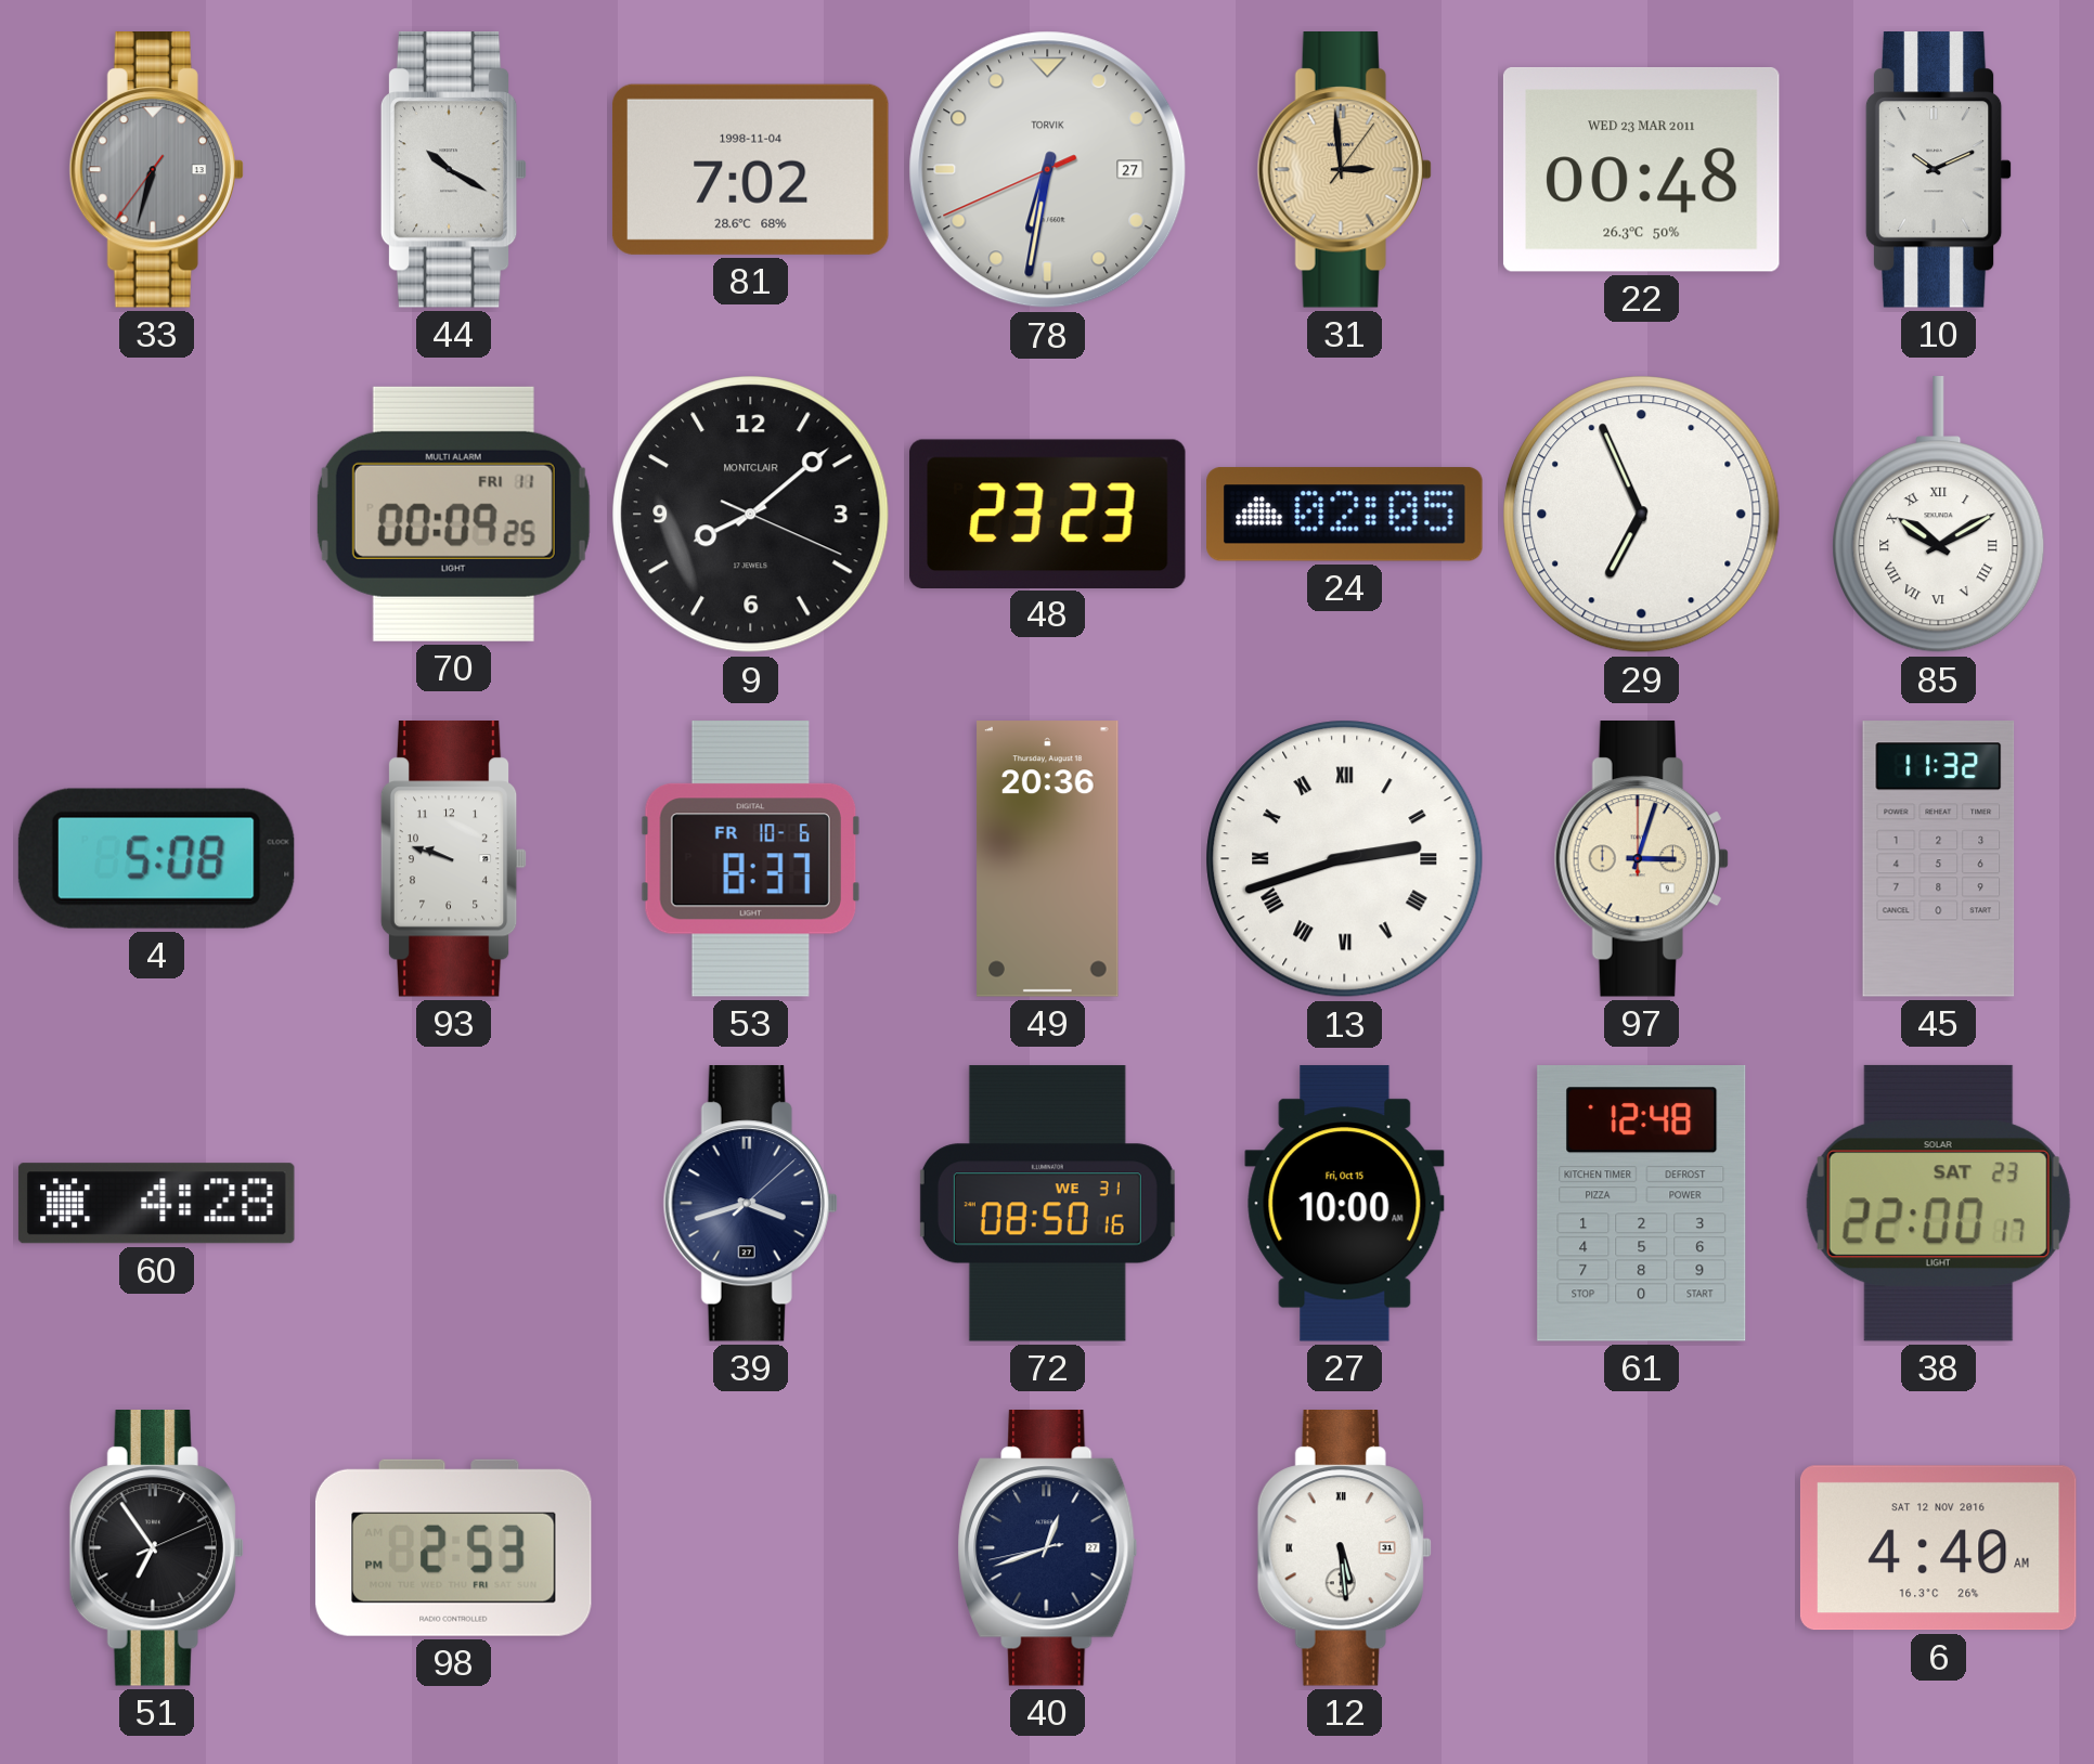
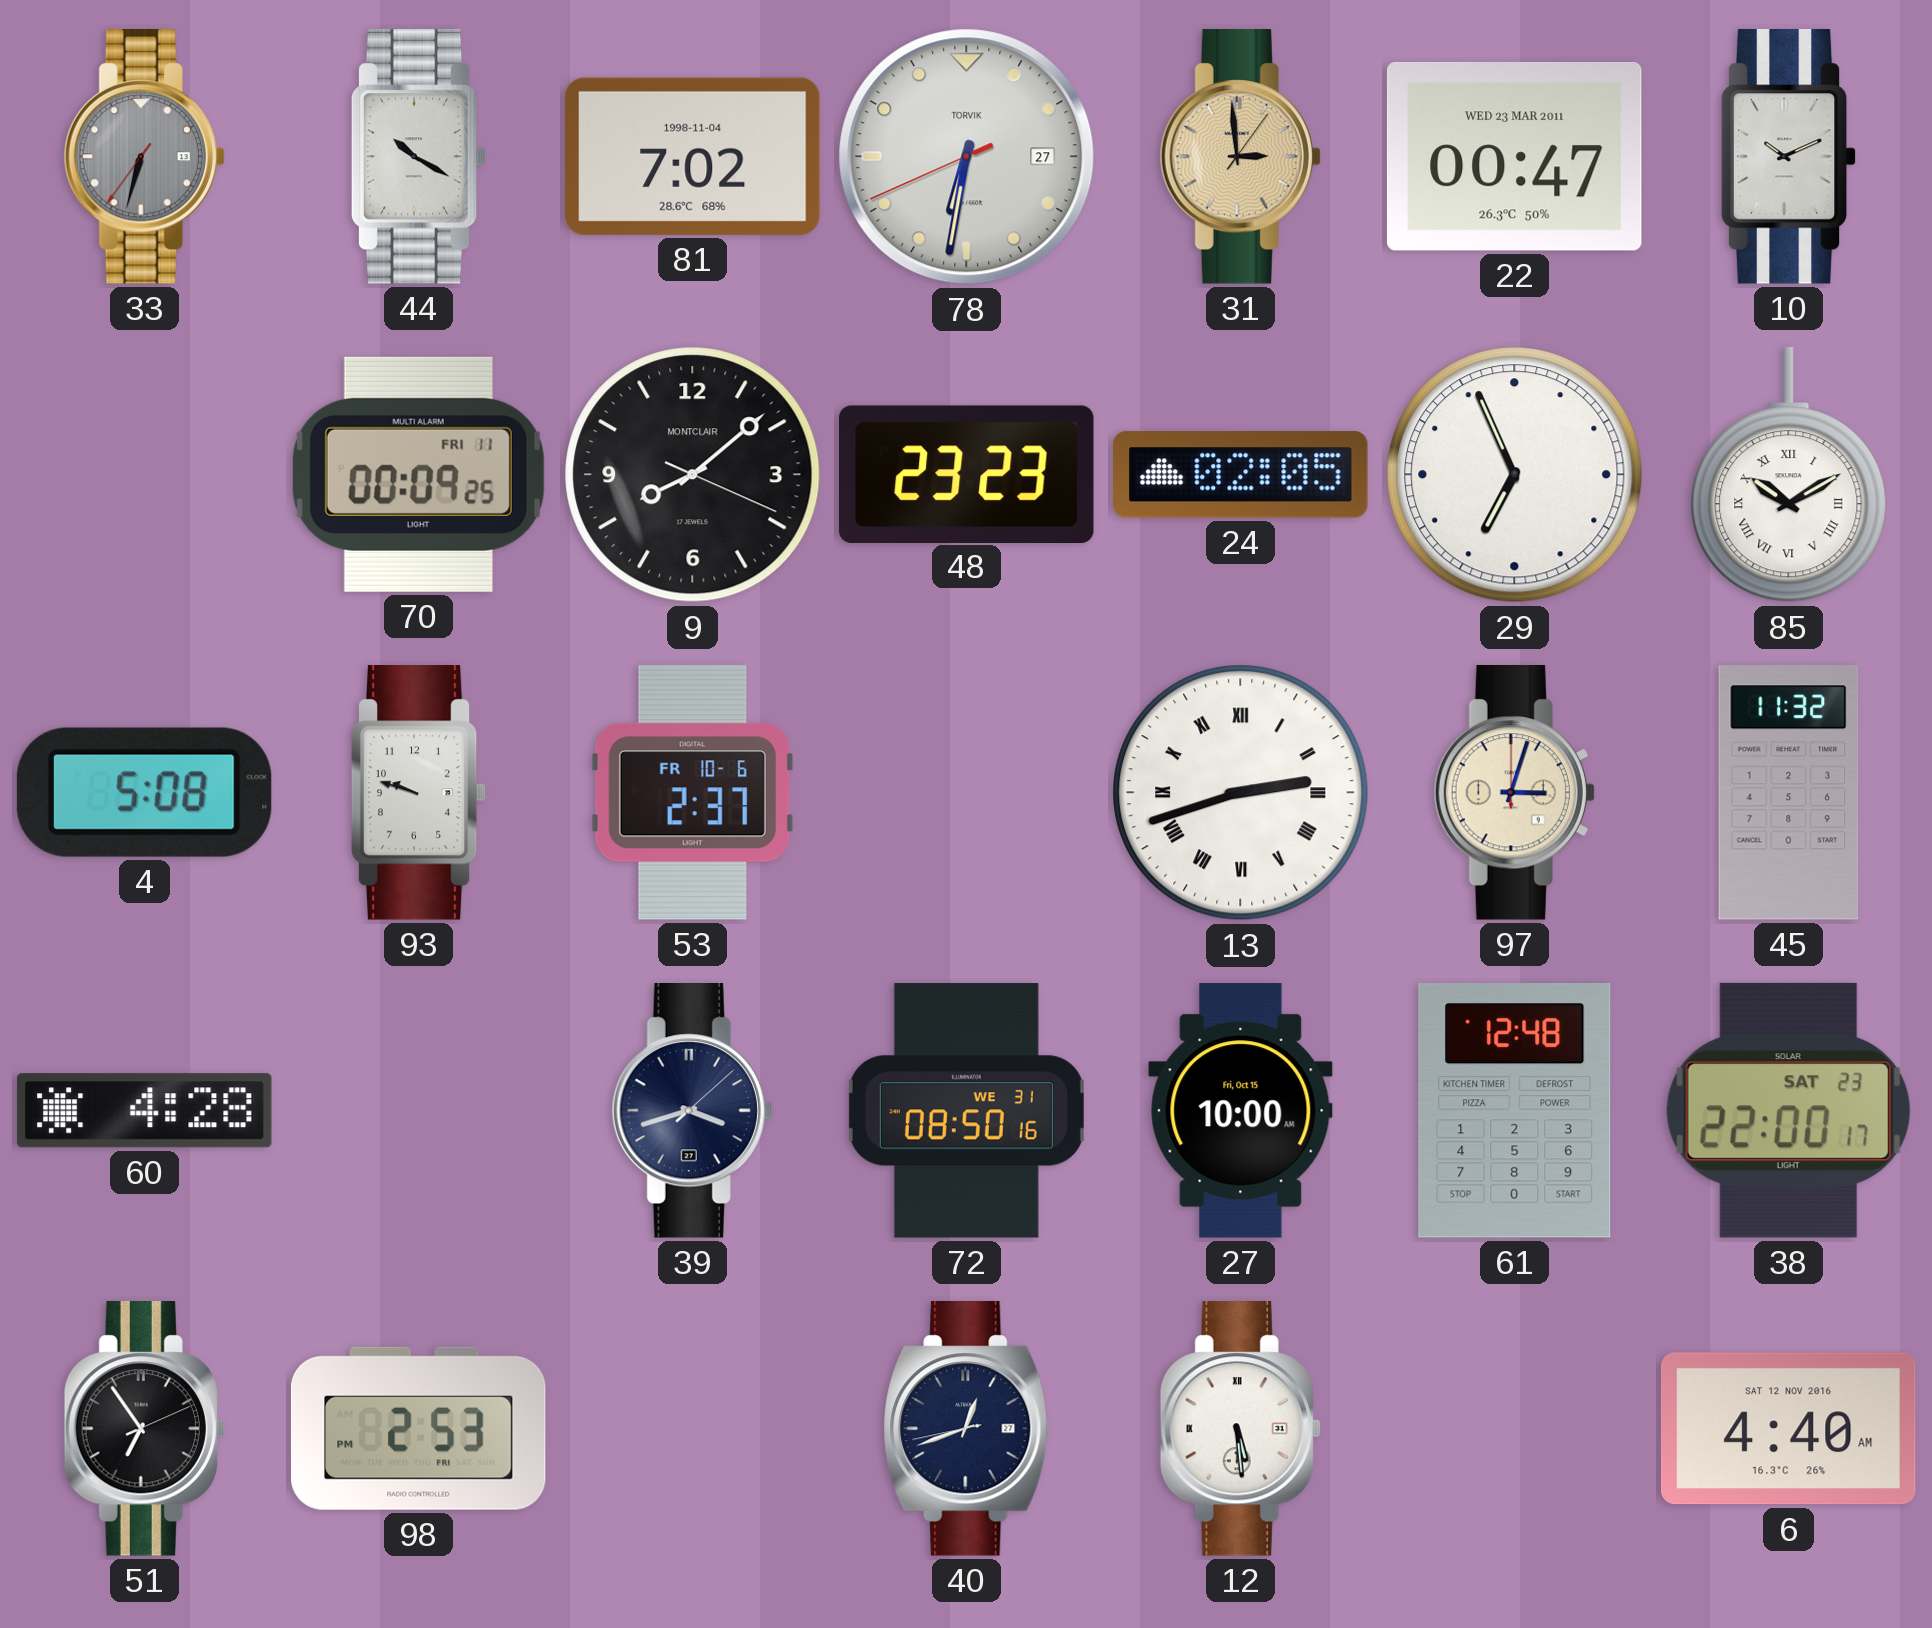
22: 00:48 -> 00:47
53: 8:37 -> 2:37
49: 20:36 -> none
